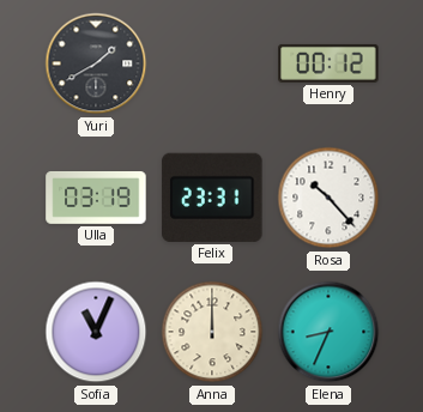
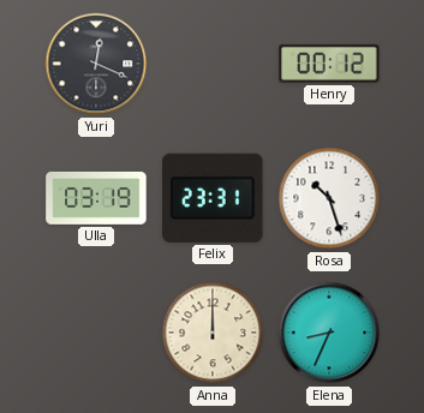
Yuri: 1:40 -> 12:19
Rosa: 10:23 -> 10:27
Sofia: 11:04 -> none
